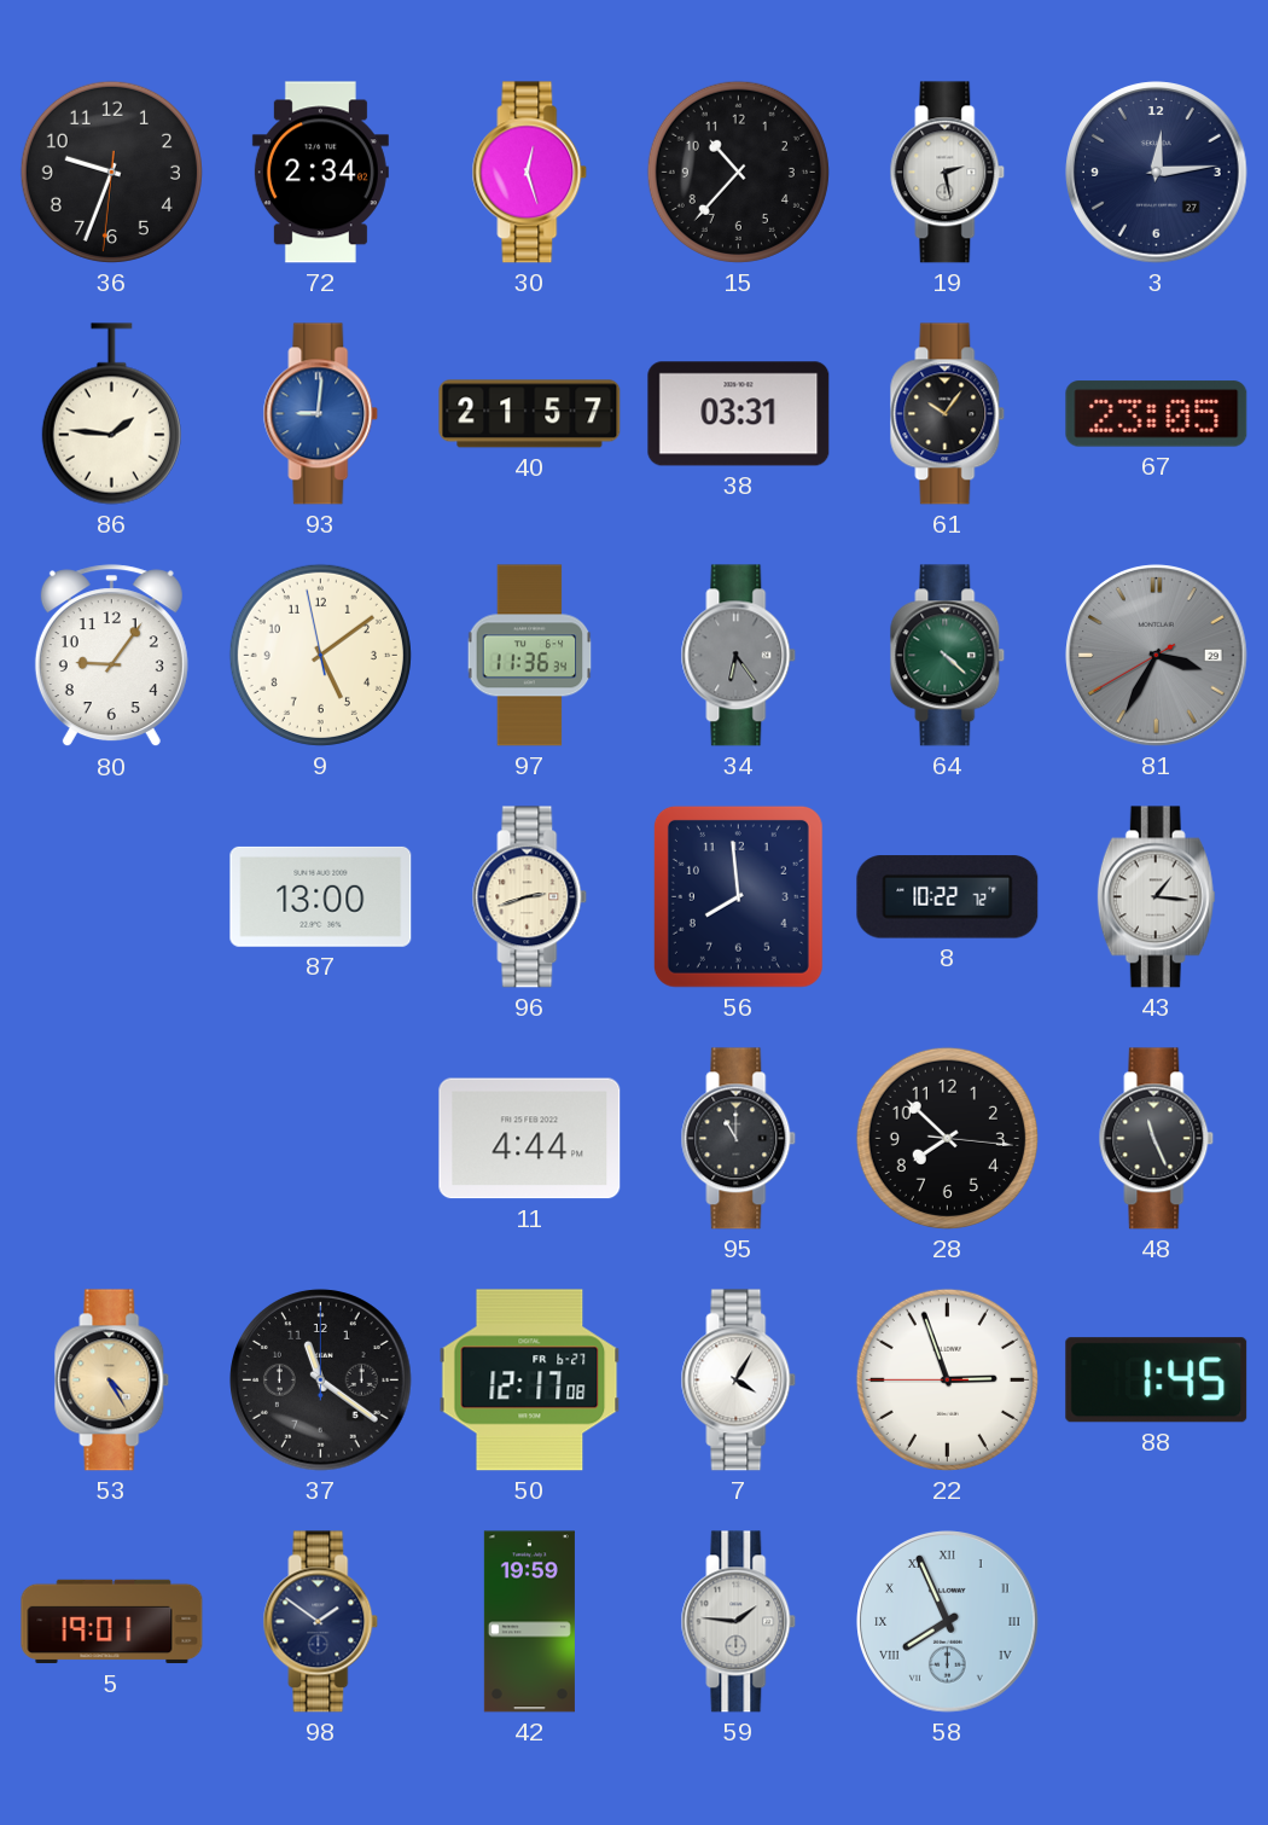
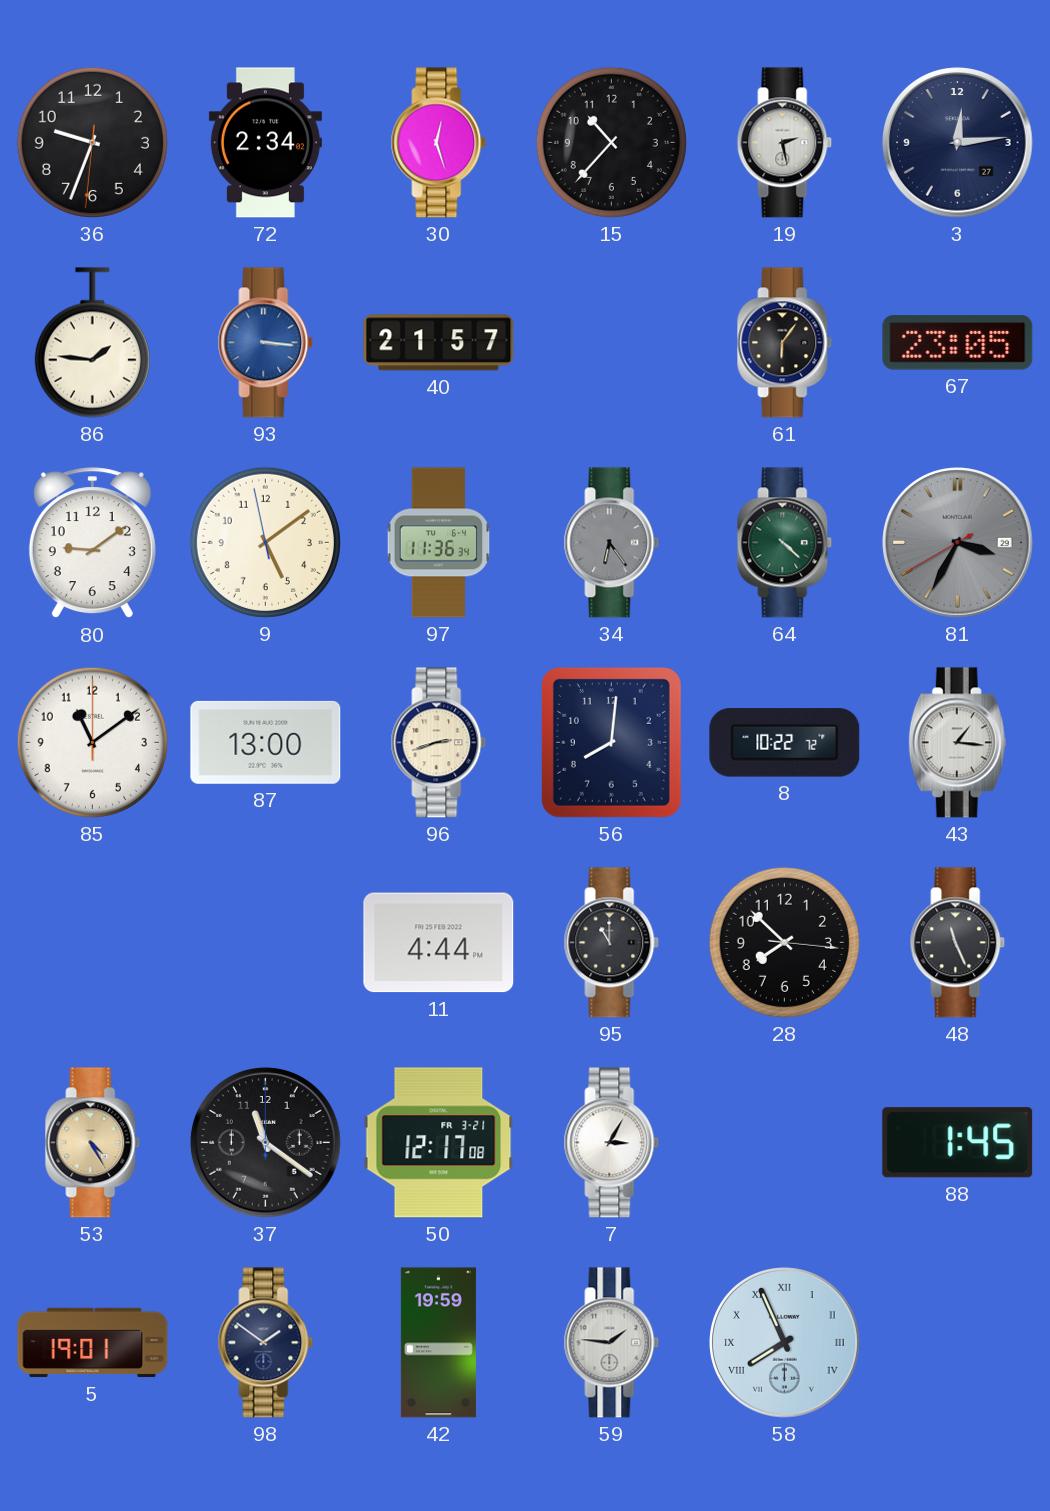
93: 9:01 -> 3:16
38: 03:31 -> none
61: 10:06 -> 6:06
80: 9:06 -> 9:09
85: none -> 11:09
56: 7:59 -> 8:01
50 date: FR 6-27 -> FR 3-21
7: 4:05 -> 3:05
22: 2:56 -> none
